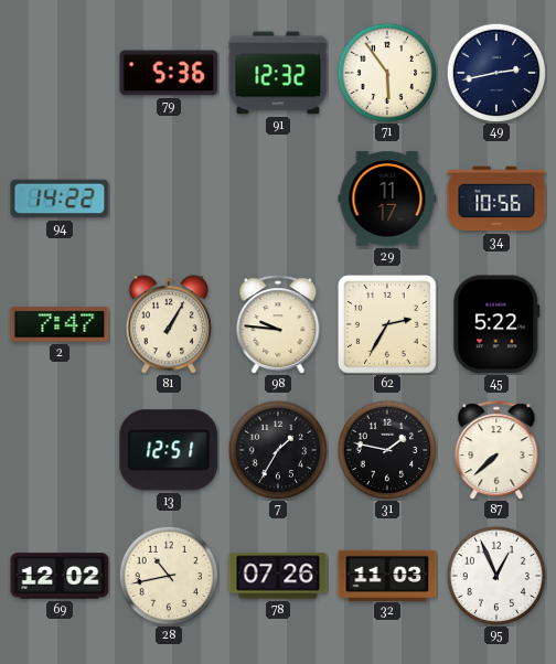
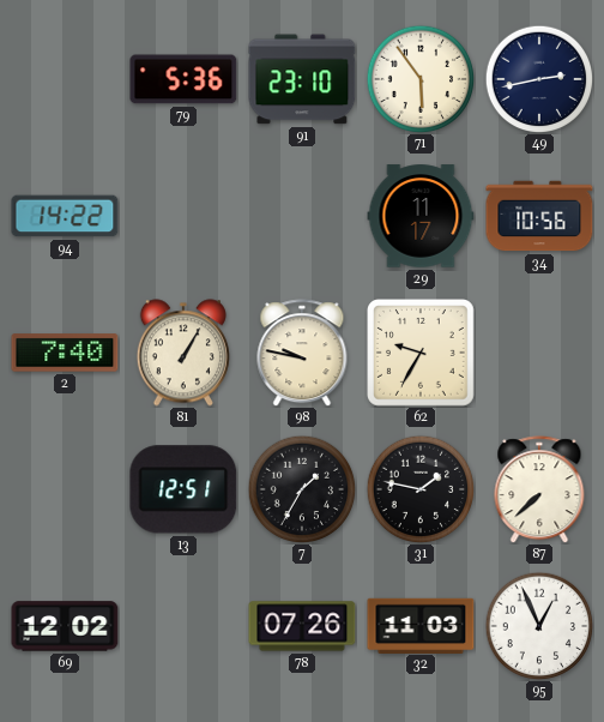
91: 12:32 -> 23:10
2: 7:47 -> 7:40
98: 9:46 -> 9:47
62: 2:35 -> 9:35
45: 5:22 -> none
28: 10:43 -> none
